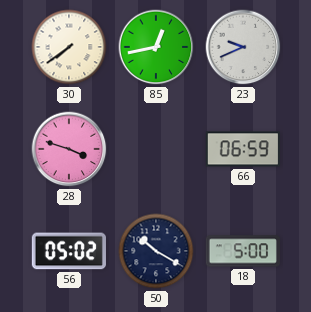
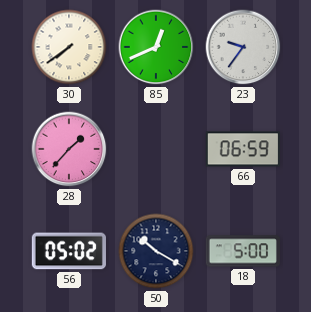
85: 12:43 -> 12:41
23: 9:41 -> 9:36
28: 3:48 -> 1:37
